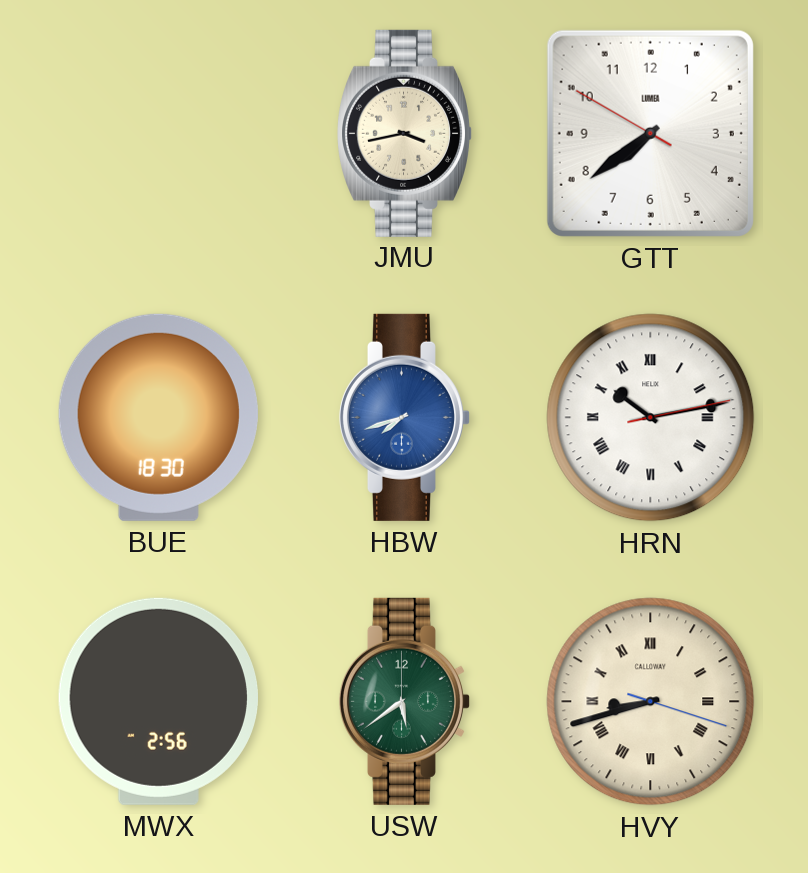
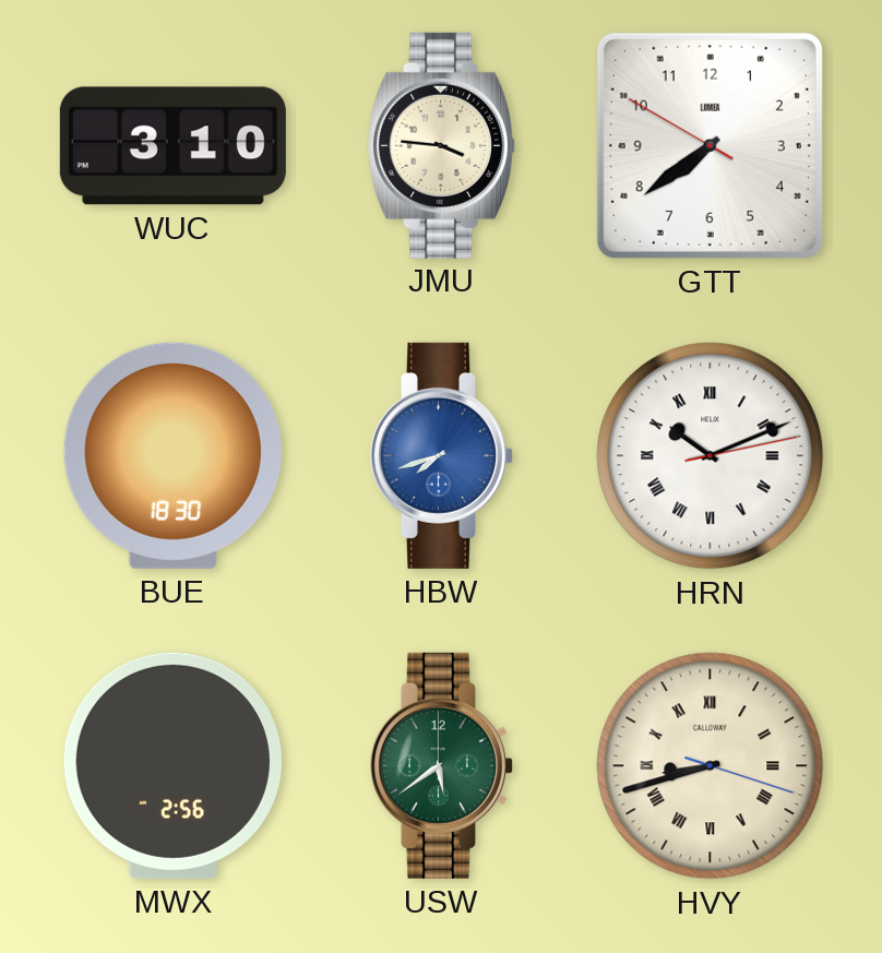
WUC: none -> 3:10
JMU: 3:43 -> 3:46
HRN: 10:13 -> 10:11
